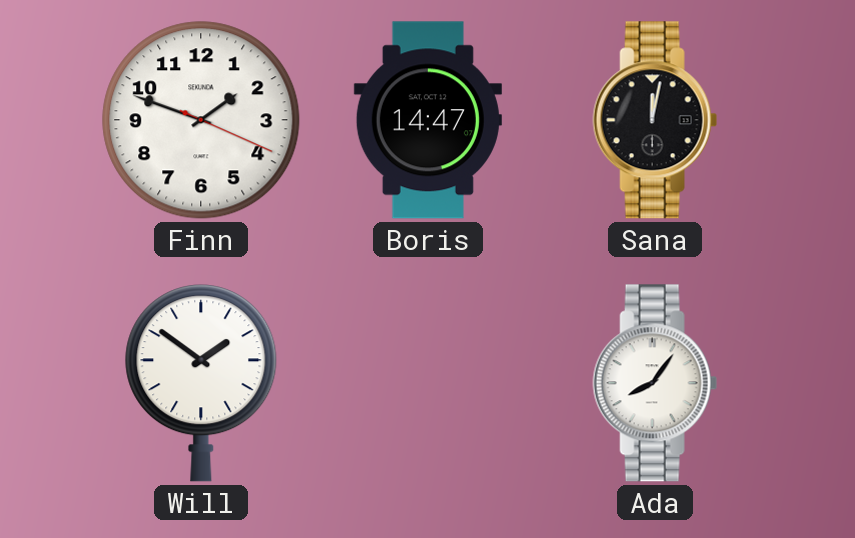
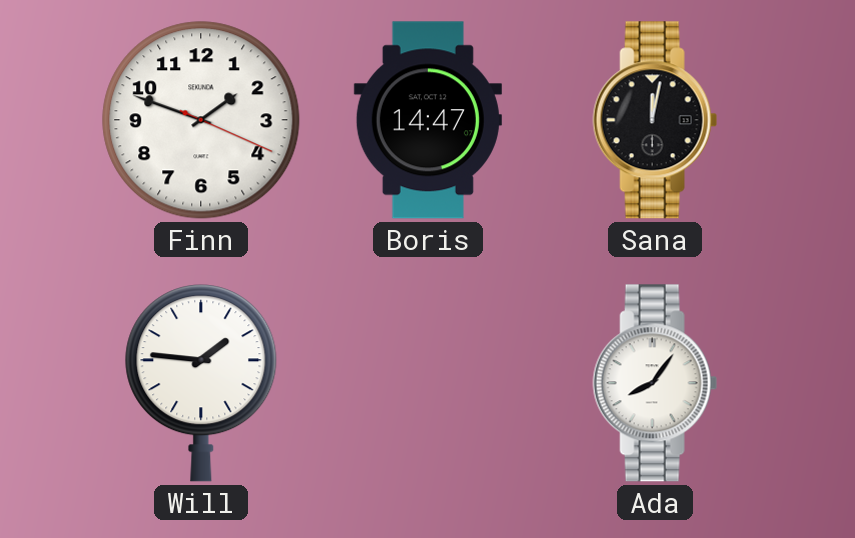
Will: 1:51 -> 1:46
